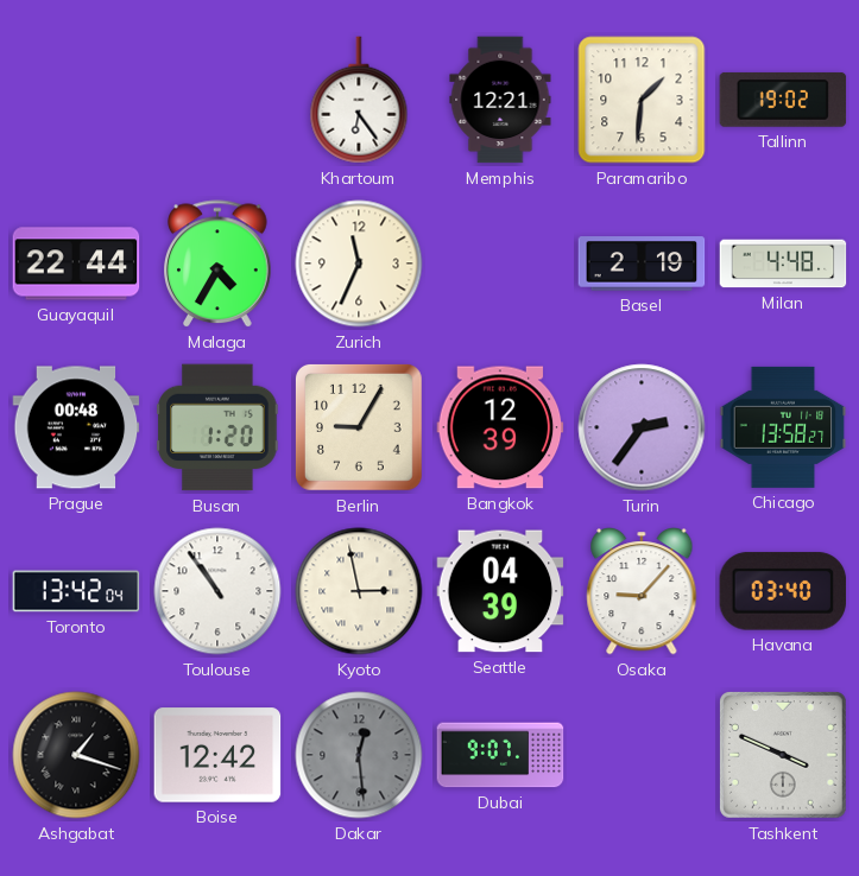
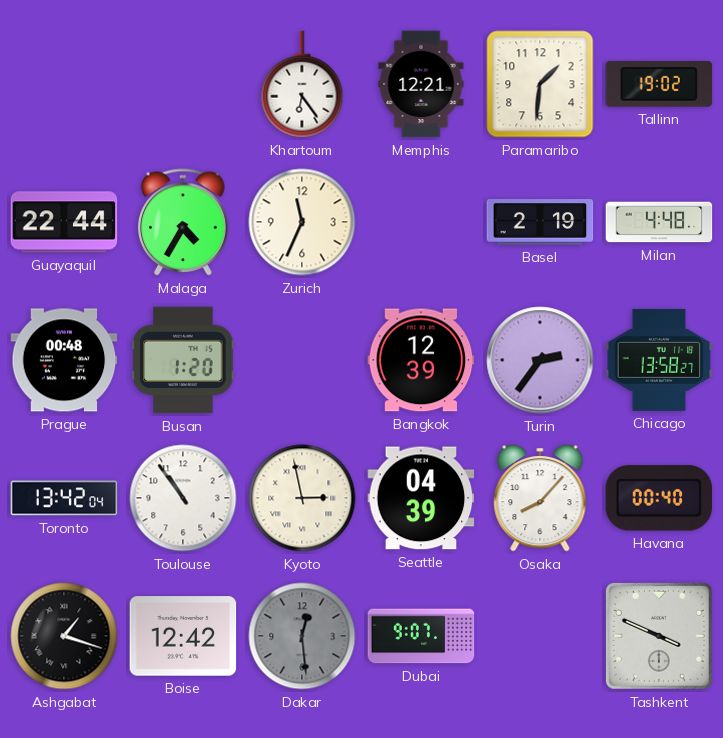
Berlin: 9:05 -> none
Osaka: 9:07 -> 8:07
Havana: 03:40 -> 00:40
